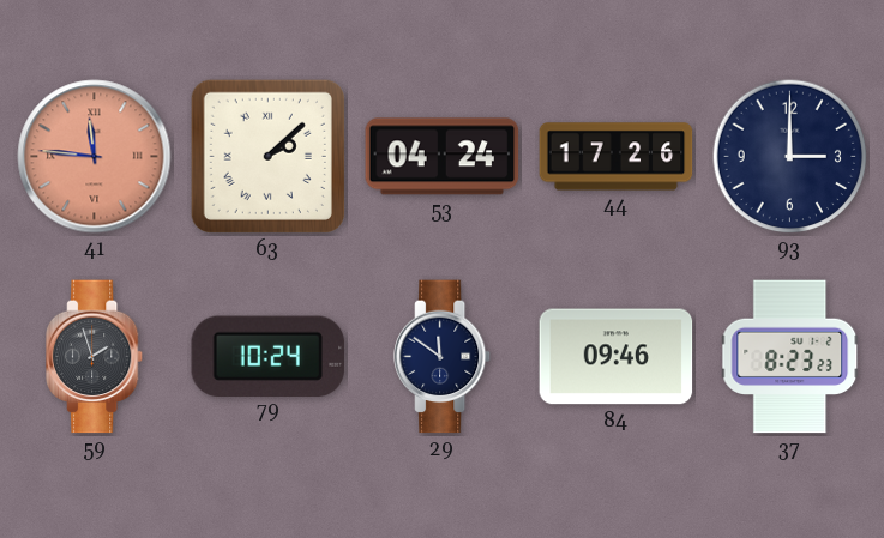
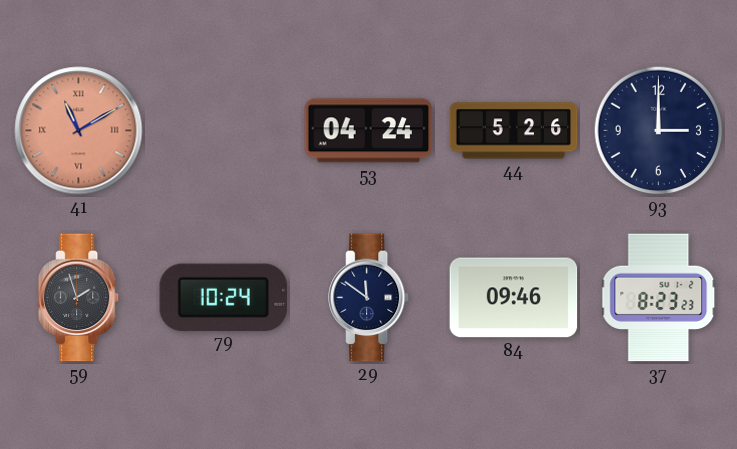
41: 11:46 -> 11:10
63: 2:08 -> none
44: 17:26 -> 5:26
